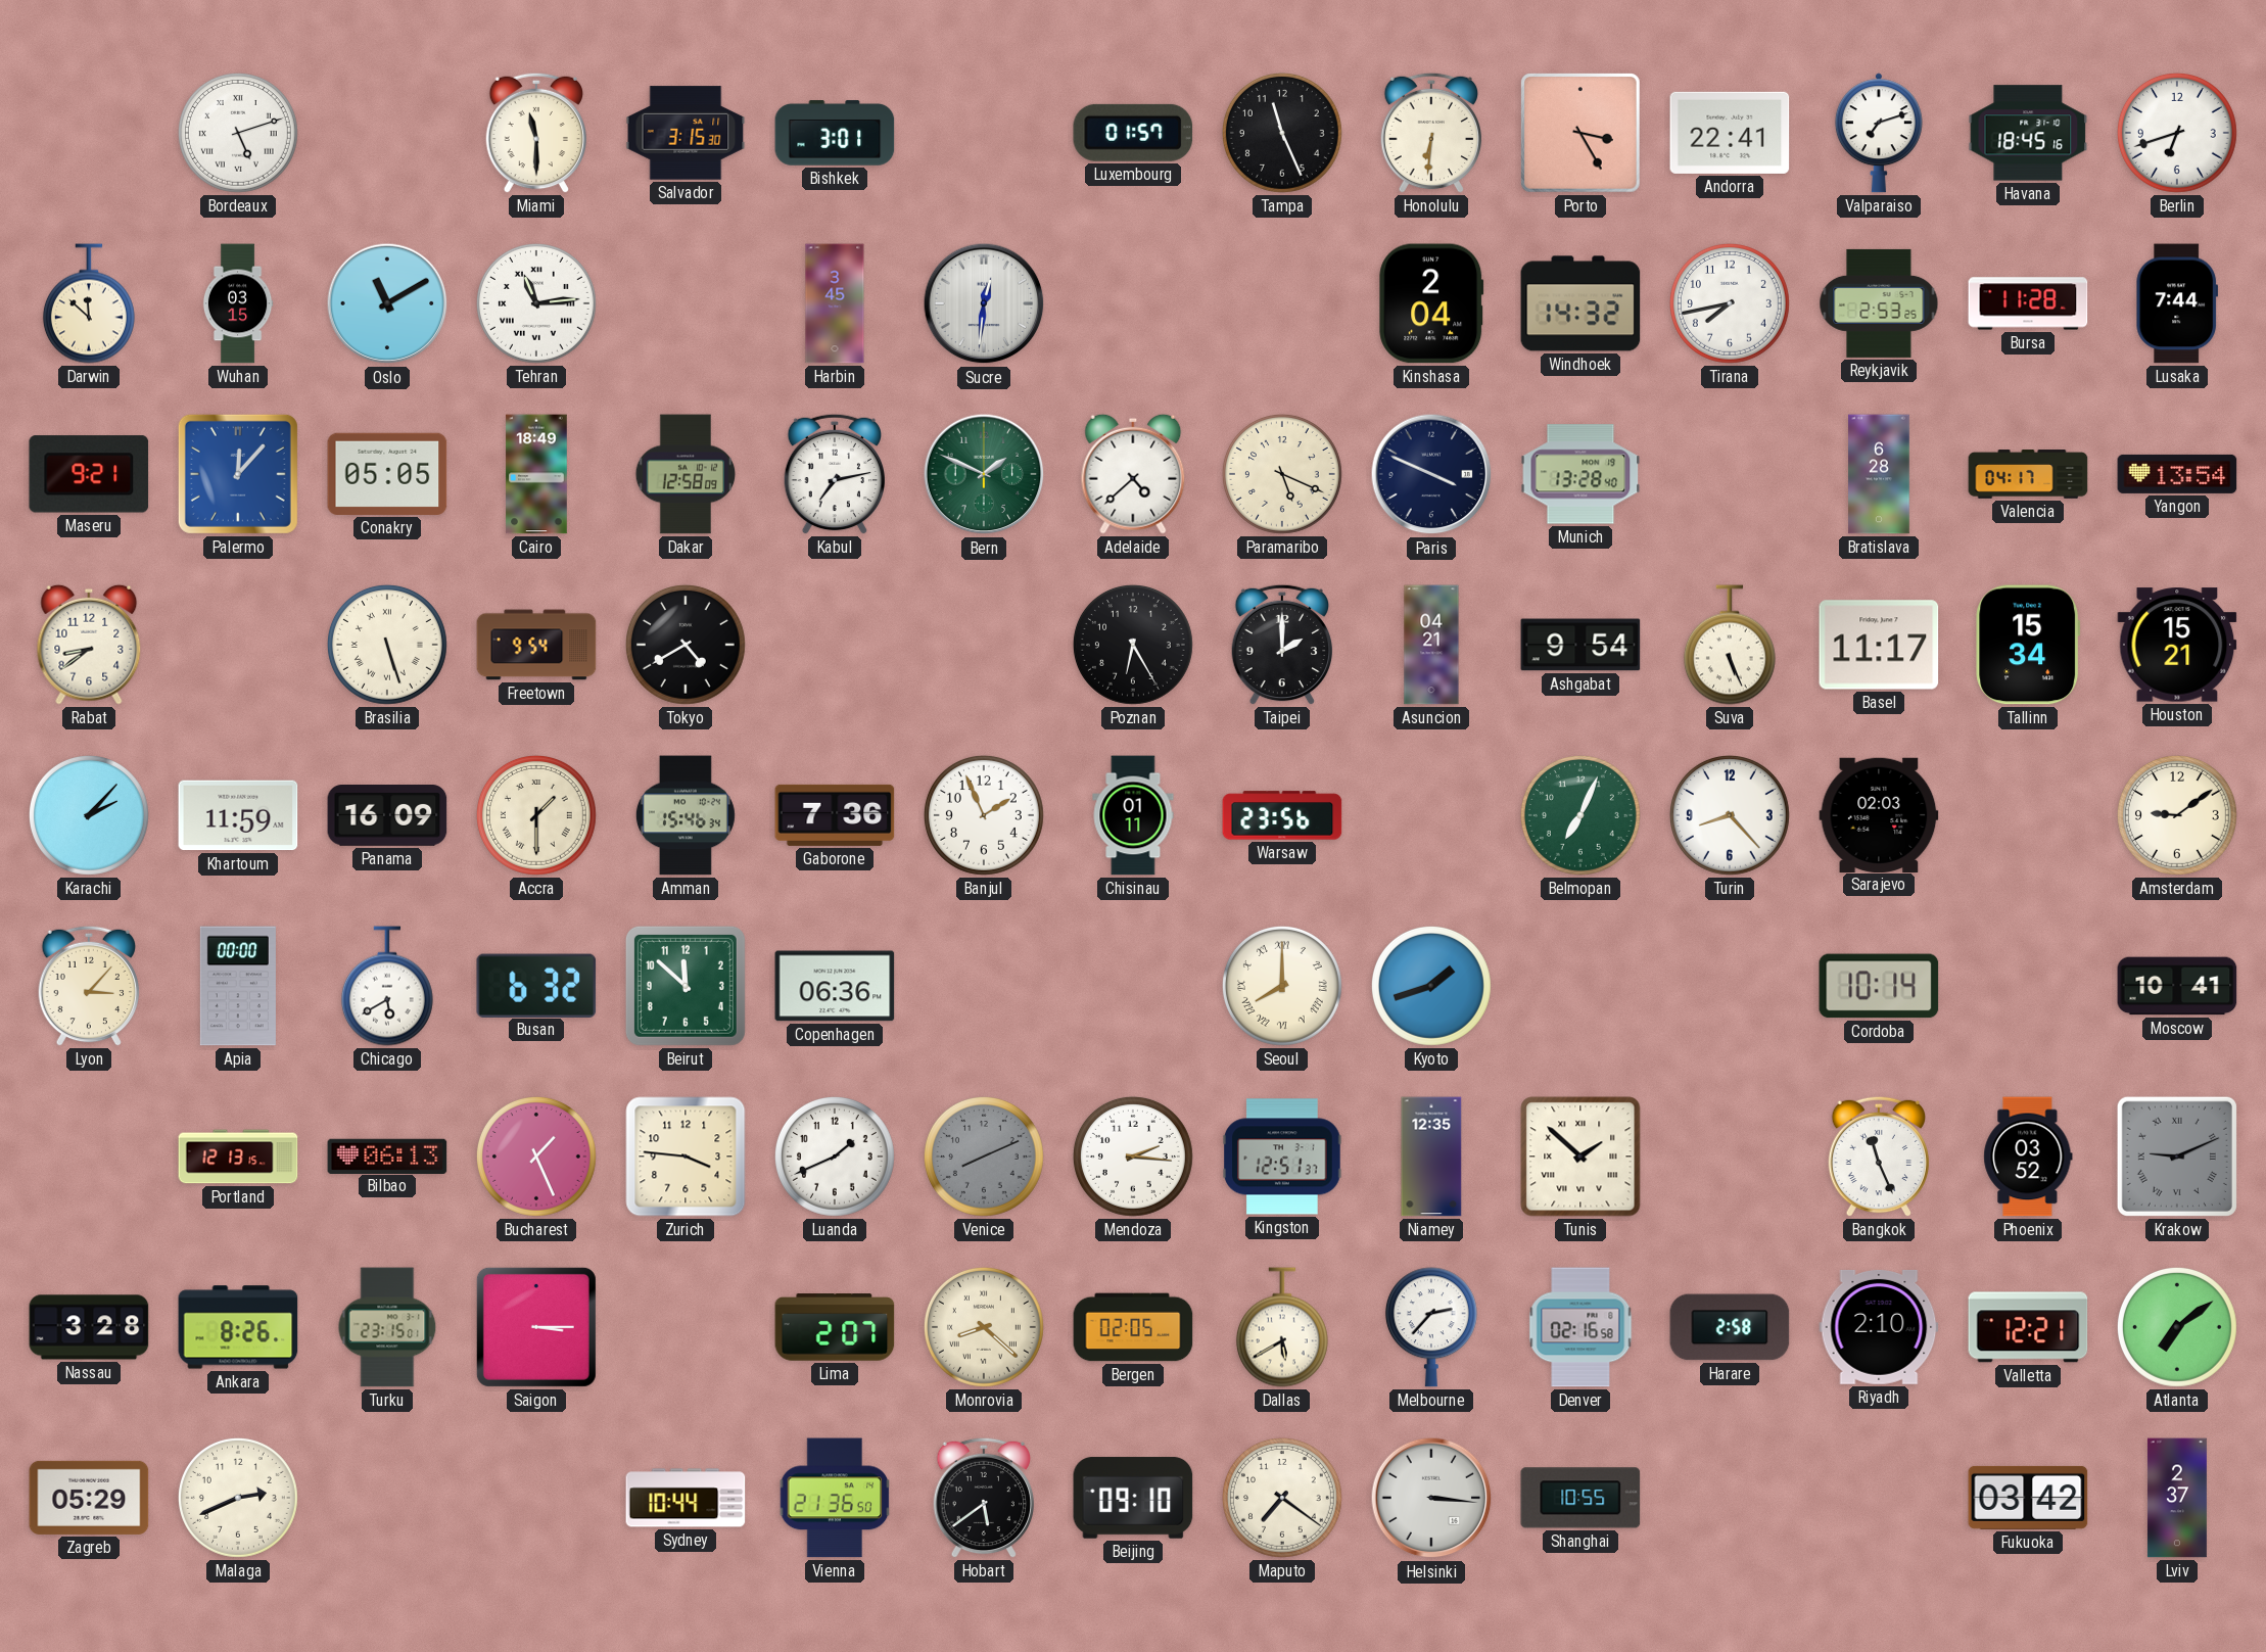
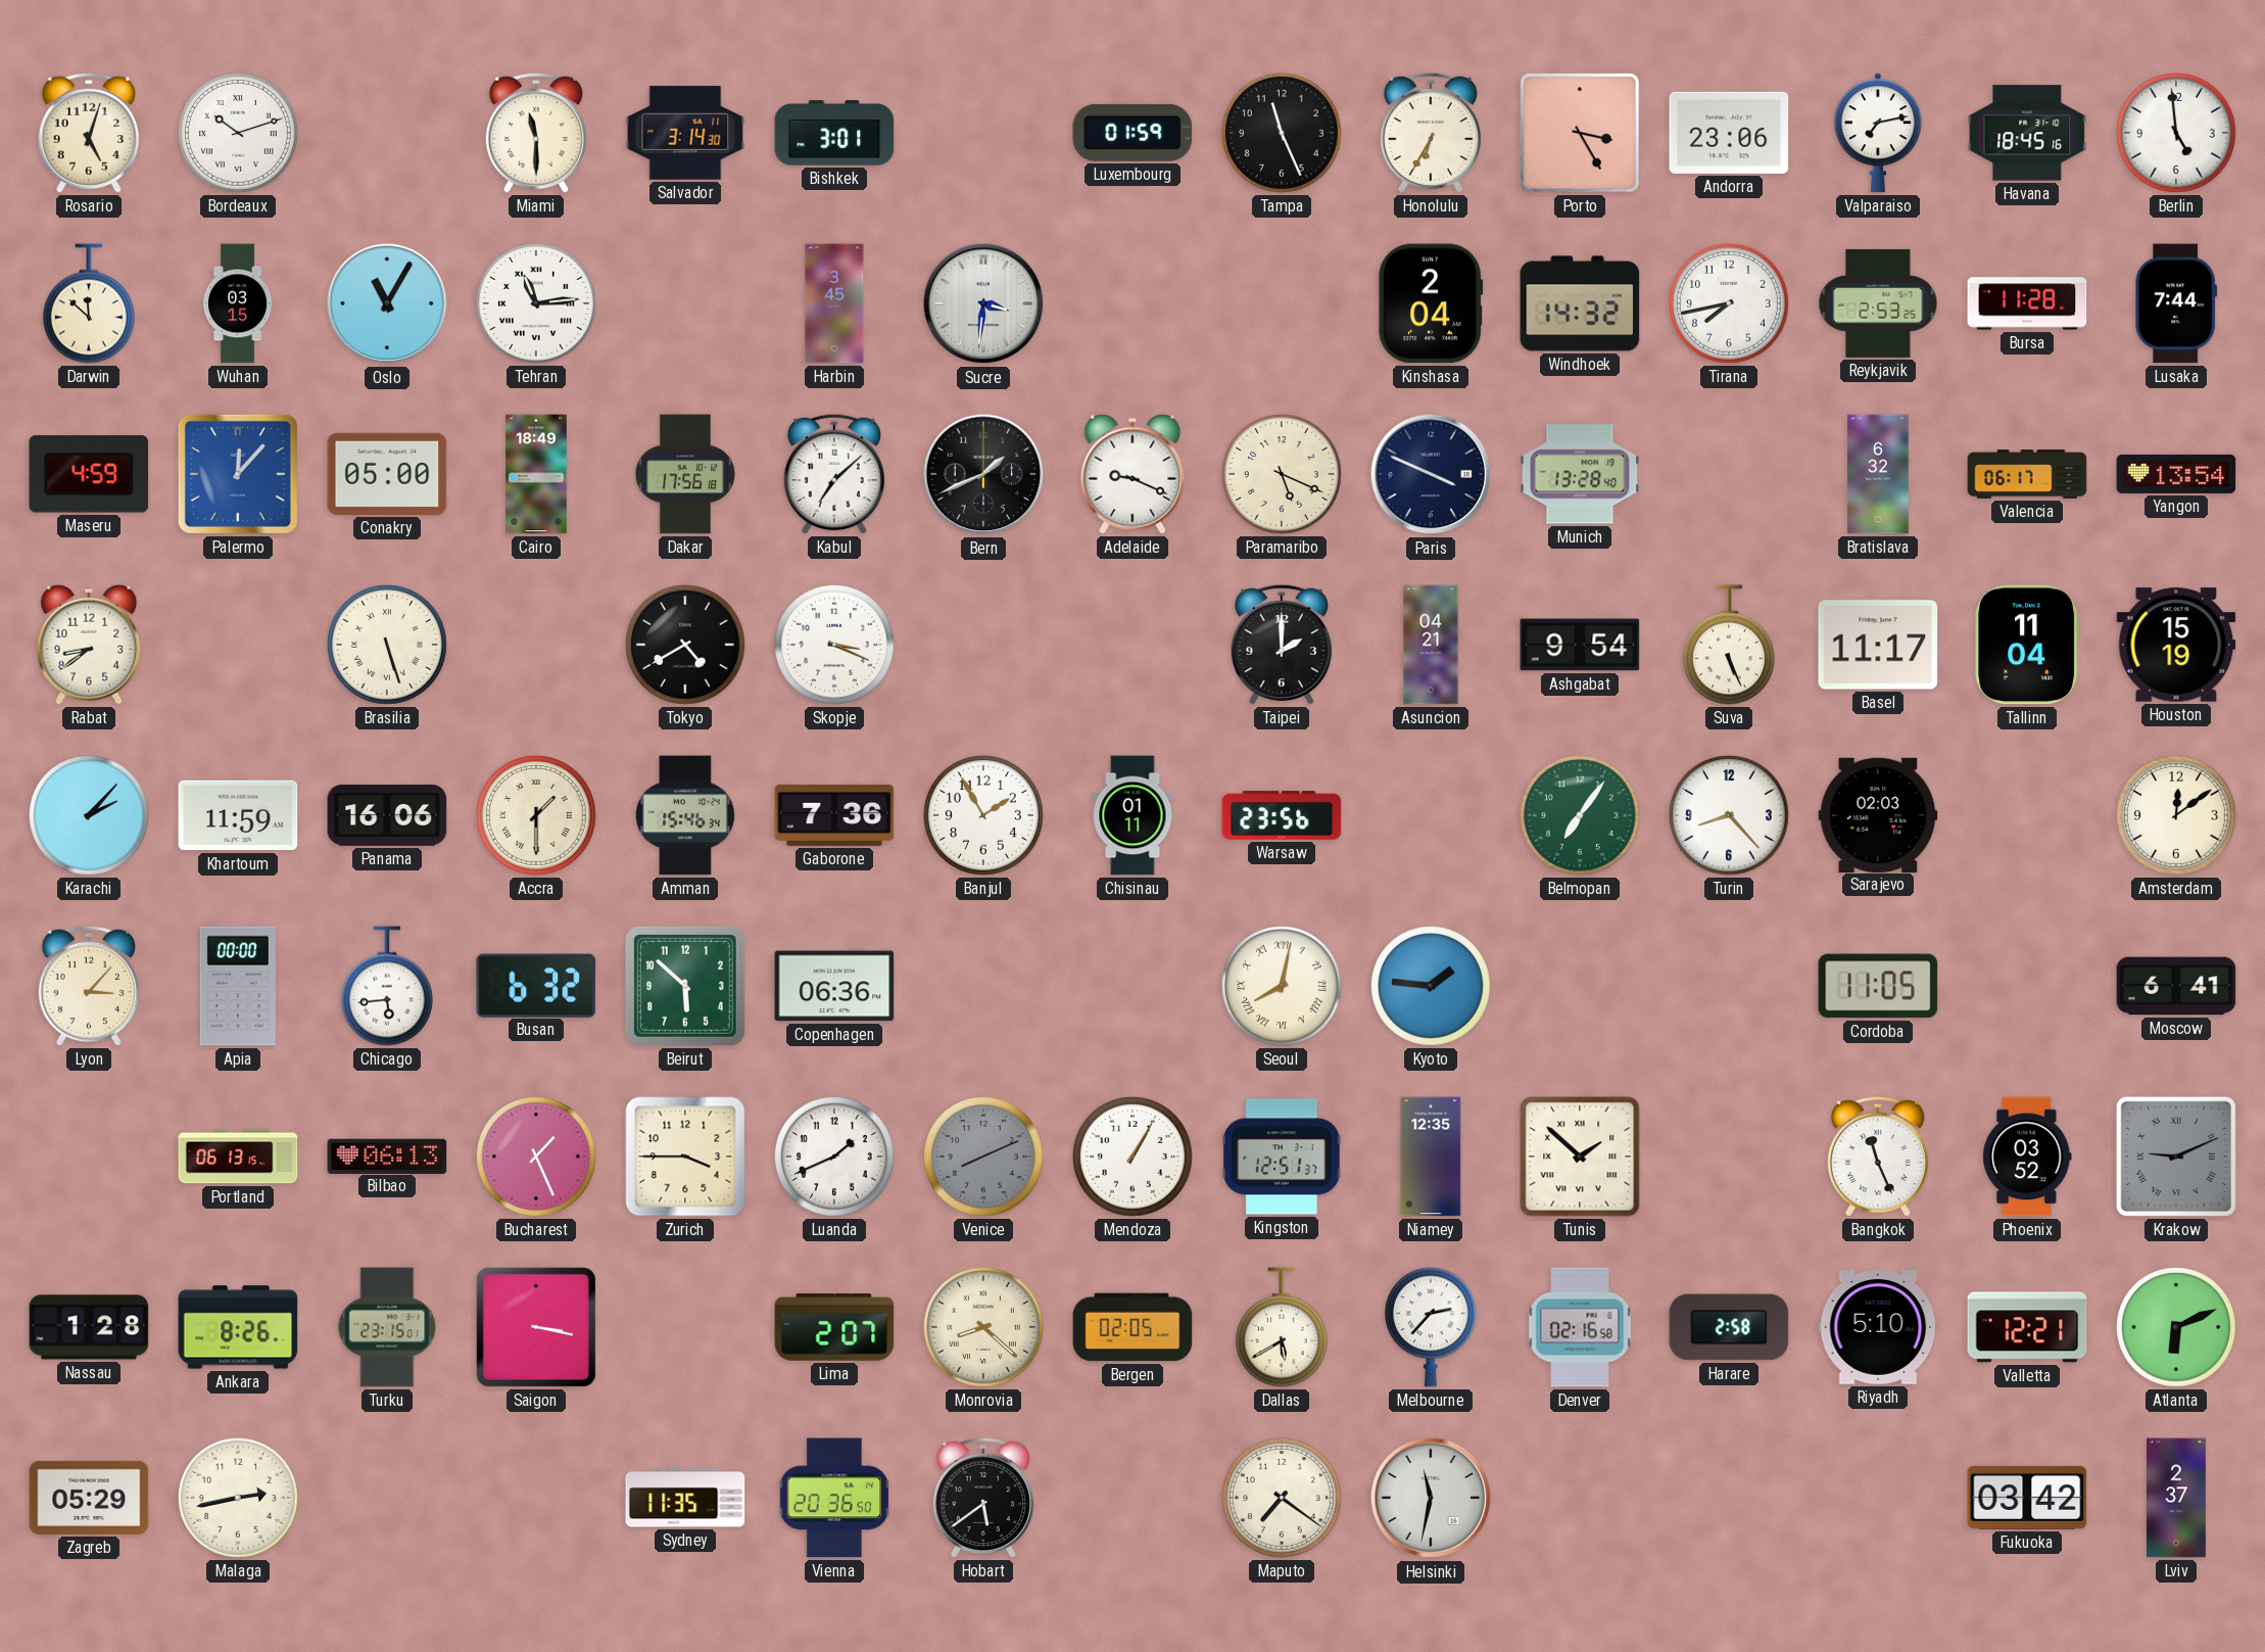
Rosario: none -> 5:03
Bordeaux: 5:12 -> 10:12
Salvador: 3:15 -> 3:14
Luxembourg: 01:57 -> 01:59
Honolulu: 6:31 -> 6:35
Andorra: 22:41 -> 23:06
Valparaiso: 7:12 -> 7:13
Berlin: 6:42 -> 4:59
Oslo: 11:10 -> 11:05
Sucre: 12:31 -> 3:31
Maseru: 9:21 -> 4:59
Conakry: 05:05 -> 05:00
Dakar: 12:58 -> 17:56
Kabul: 7:13 -> 7:08
Bern: 1:49 -> 1:41
Bern dial: green -> black
Adelaide: 4:38 -> 9:19
Bratislava: 6:28 -> 6:32
Valencia: 04:17 -> 06:17
Freetown: 9:54 -> none
Skopje: none -> 3:19
Poznan: 6:25 -> none
Tallinn: 15:34 -> 11:04
Houston: 15:21 -> 15:19
Panama: 16:09 -> 16:06
Banjul: 1:56 -> 1:55
Belmopan: 7:04 -> 7:06
Amsterdam: 9:09 -> 12:09
Chicago: 5:40 -> 5:44
Beirut: 11:52 -> 5:52
Seoul: 8:00 -> 8:02
Kyoto: 1:42 -> 1:46
Cordoba: 10:14 -> 11:05
Moscow: 10:41 -> 6:41
Portland: 12:13 -> 06:13
Zurich: 3:46 -> 3:45
Mendoza: 2:16 -> 1:05
Nassau: 3:28 -> 1:28
Saigon: 3:15 -> 3:17
Riyadh: 2:10 -> 5:10
Atlanta: 7:09 -> 6:11
Malaga: 2:41 -> 2:43
Sydney: 10:44 -> 11:35
Vienna: 21:36 -> 20:36
Beijing: 09:10 -> none
Helsinki: 3:16 -> 11:32
Shanghai: 10:55 -> none
